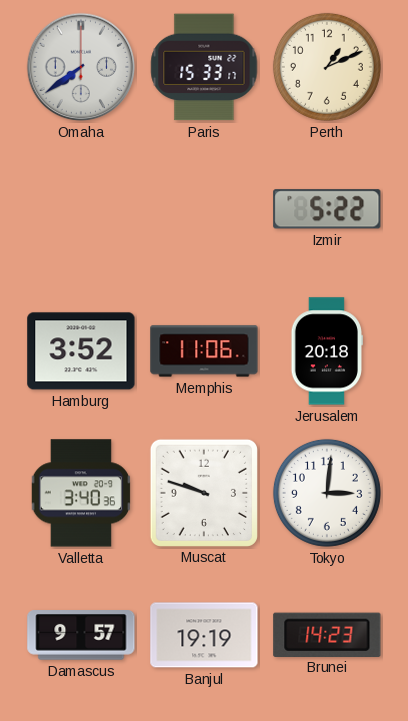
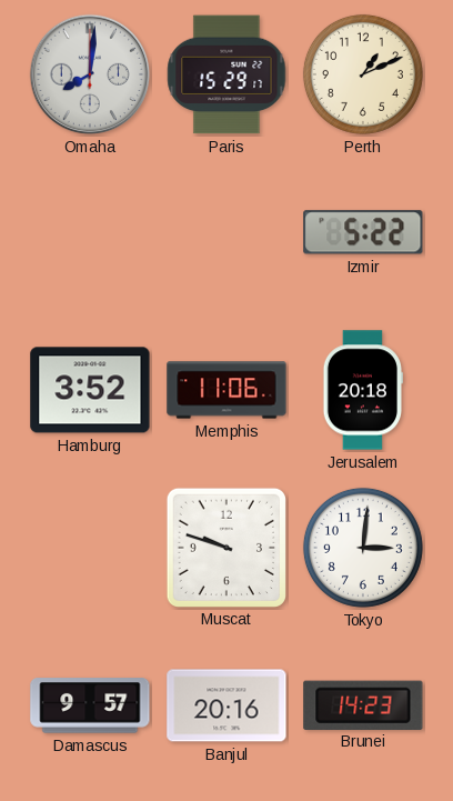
Omaha: 7:39 -> 8:01
Paris: 15:33 -> 15:29
Valletta: 3:40 -> none
Banjul: 19:19 -> 20:16
